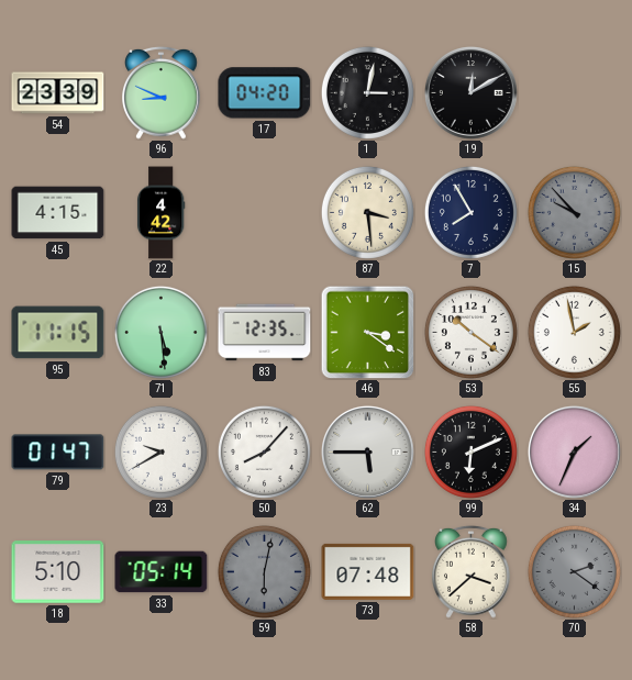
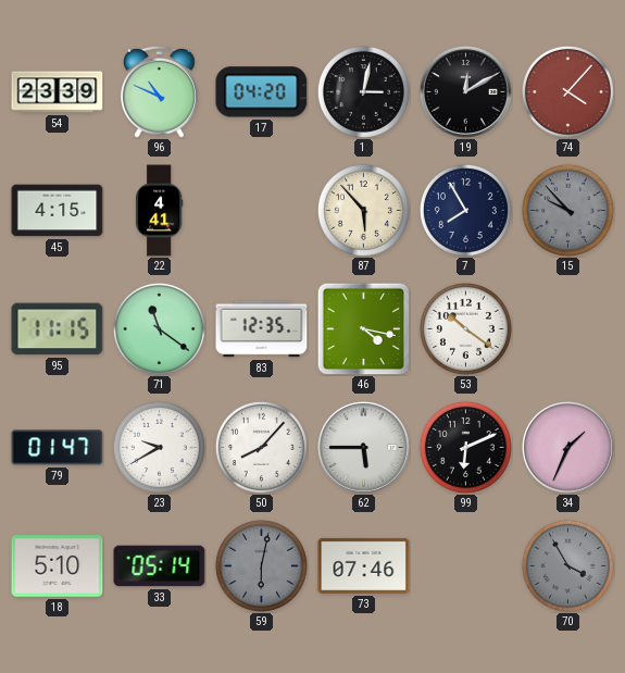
96: 8:49 -> 10:49
74: none -> 4:07
22: 4:42 -> 4:41
87: 3:29 -> 5:53
71: 5:29 -> 11:21
46: 3:21 -> 4:17
55: 1:58 -> none
73: 07:48 -> 07:46
58: 3:38 -> none
70: 2:21 -> 3:55
